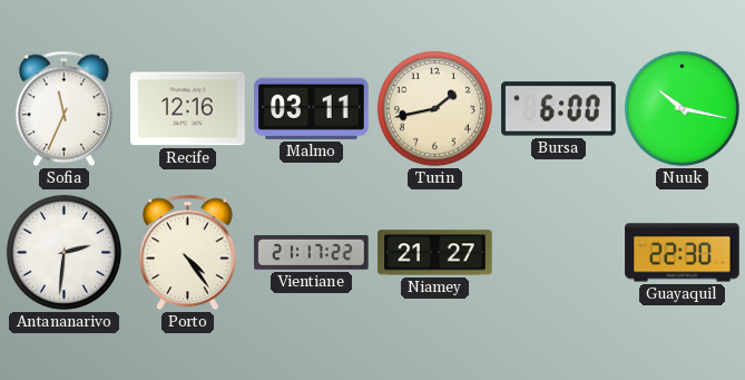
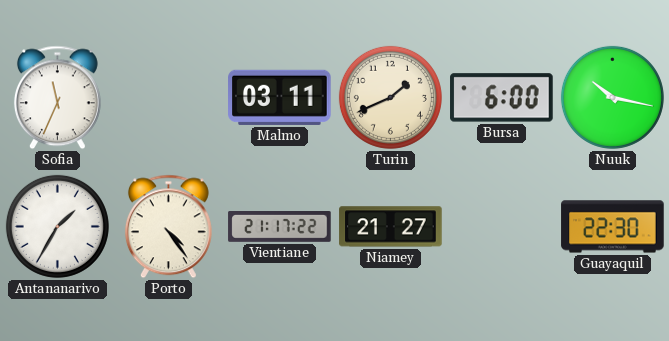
Recife: 12:16 -> none
Turin: 1:43 -> 1:41
Antananarivo: 2:31 -> 1:35
